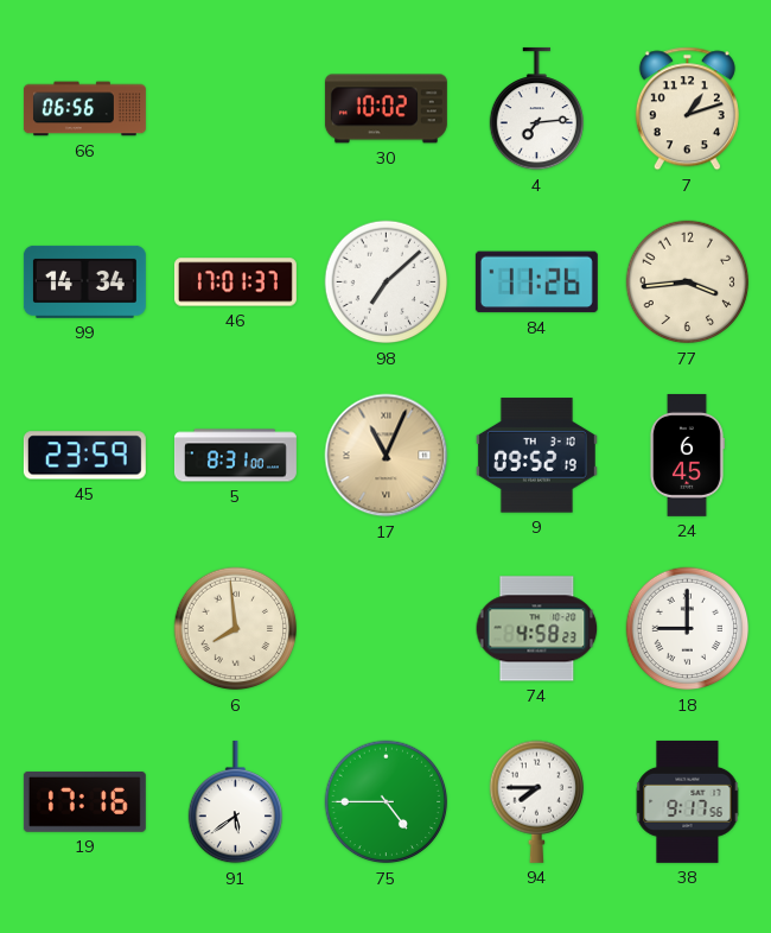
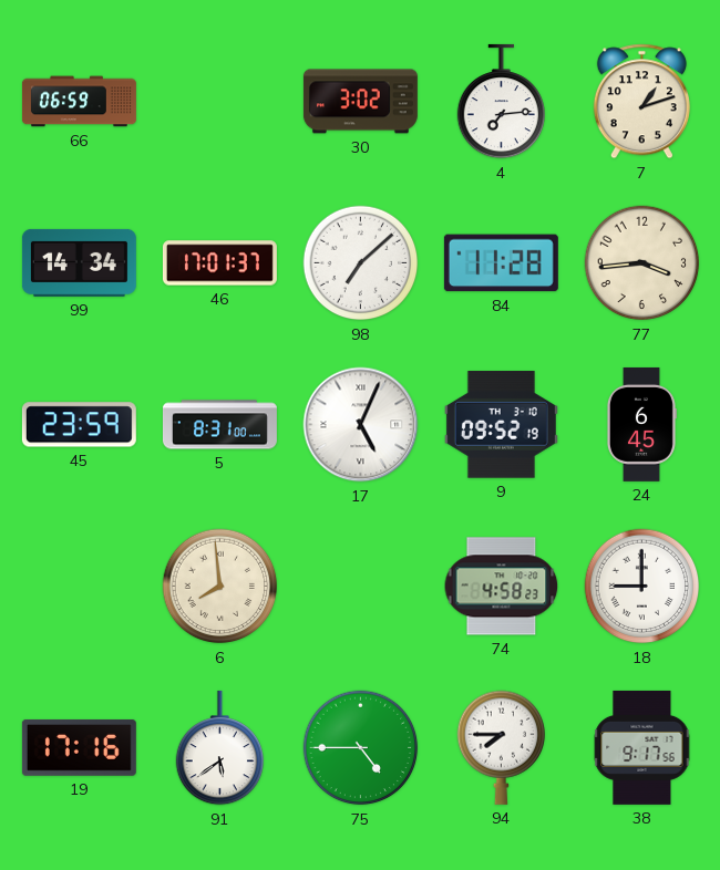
66: 06:56 -> 06:59
30: 10:02 -> 3:02
84: 11:26 -> 11:28
17: 11:04 -> 5:04
17 dial: champagne -> white
